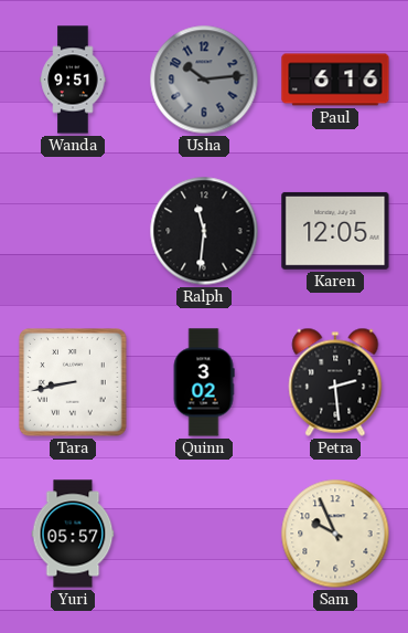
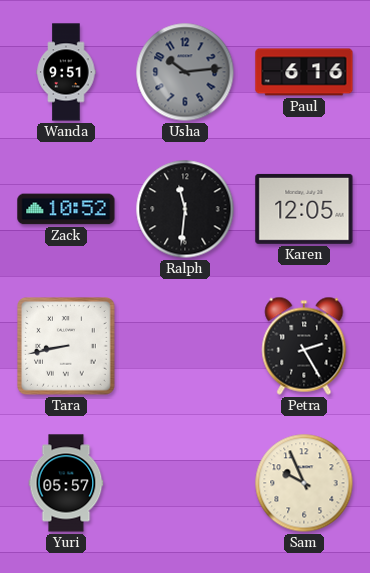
Zack: none -> 10:52
Quinn: 3:02 -> none
Petra: 2:29 -> 2:25
